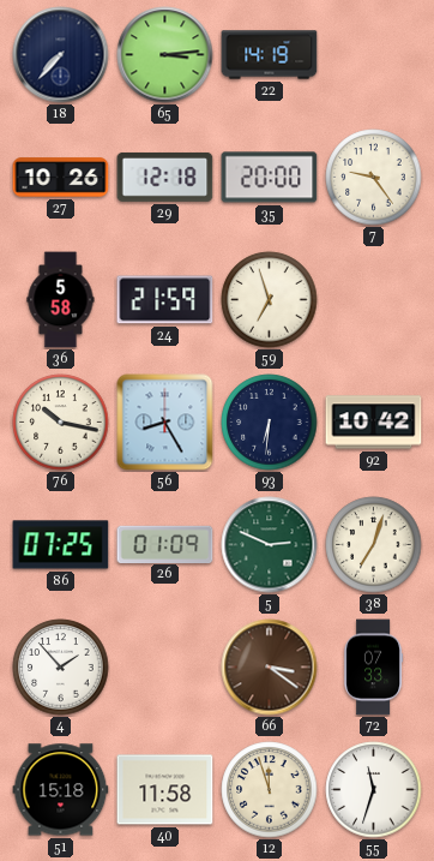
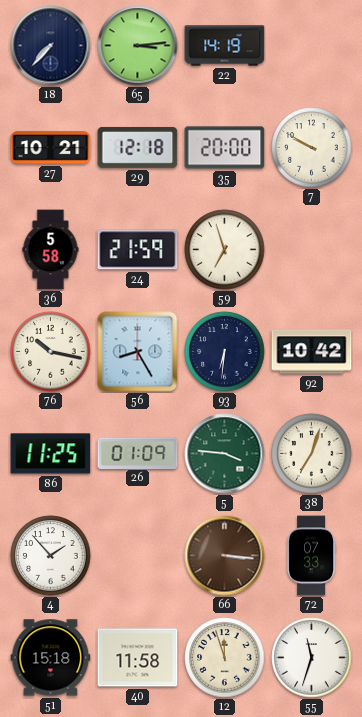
27: 10:26 -> 10:21
7: 9:24 -> 9:50
86: 07:25 -> 11:25
5: 2:49 -> 3:46
66: 3:21 -> 3:16
